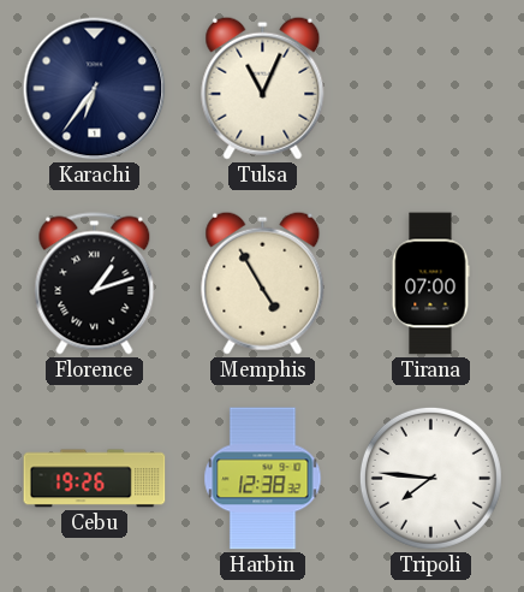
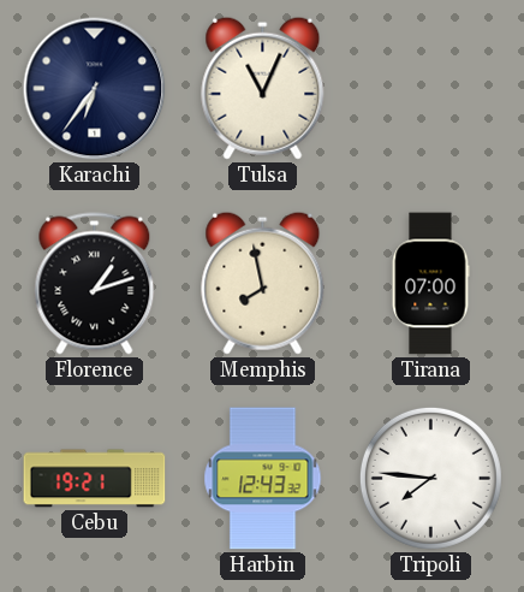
Memphis: 4:55 -> 7:58
Cebu: 19:26 -> 19:21
Harbin: 12:38 -> 12:43
